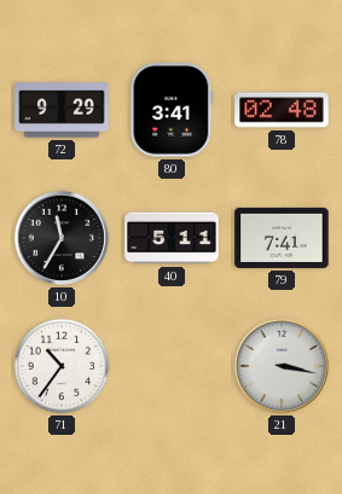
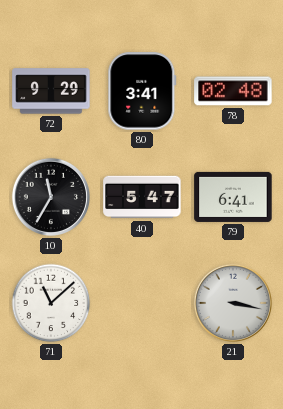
40: 5:11 -> 5:47
79: 7:41 -> 6:41
71: 10:36 -> 11:08
